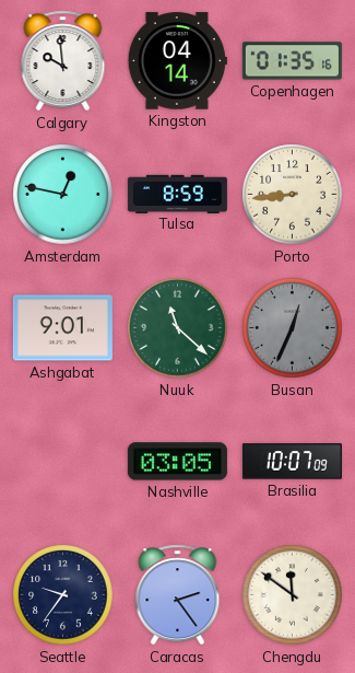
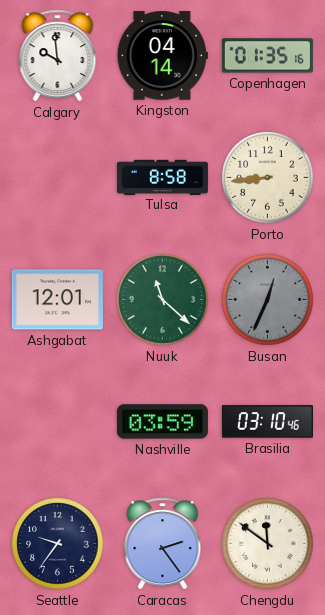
Amsterdam: 12:47 -> none
Tulsa: 8:59 -> 8:58
Ashgabat: 9:01 -> 12:01
Nashville: 03:05 -> 03:59
Brasilia: 10:07 -> 03:10
